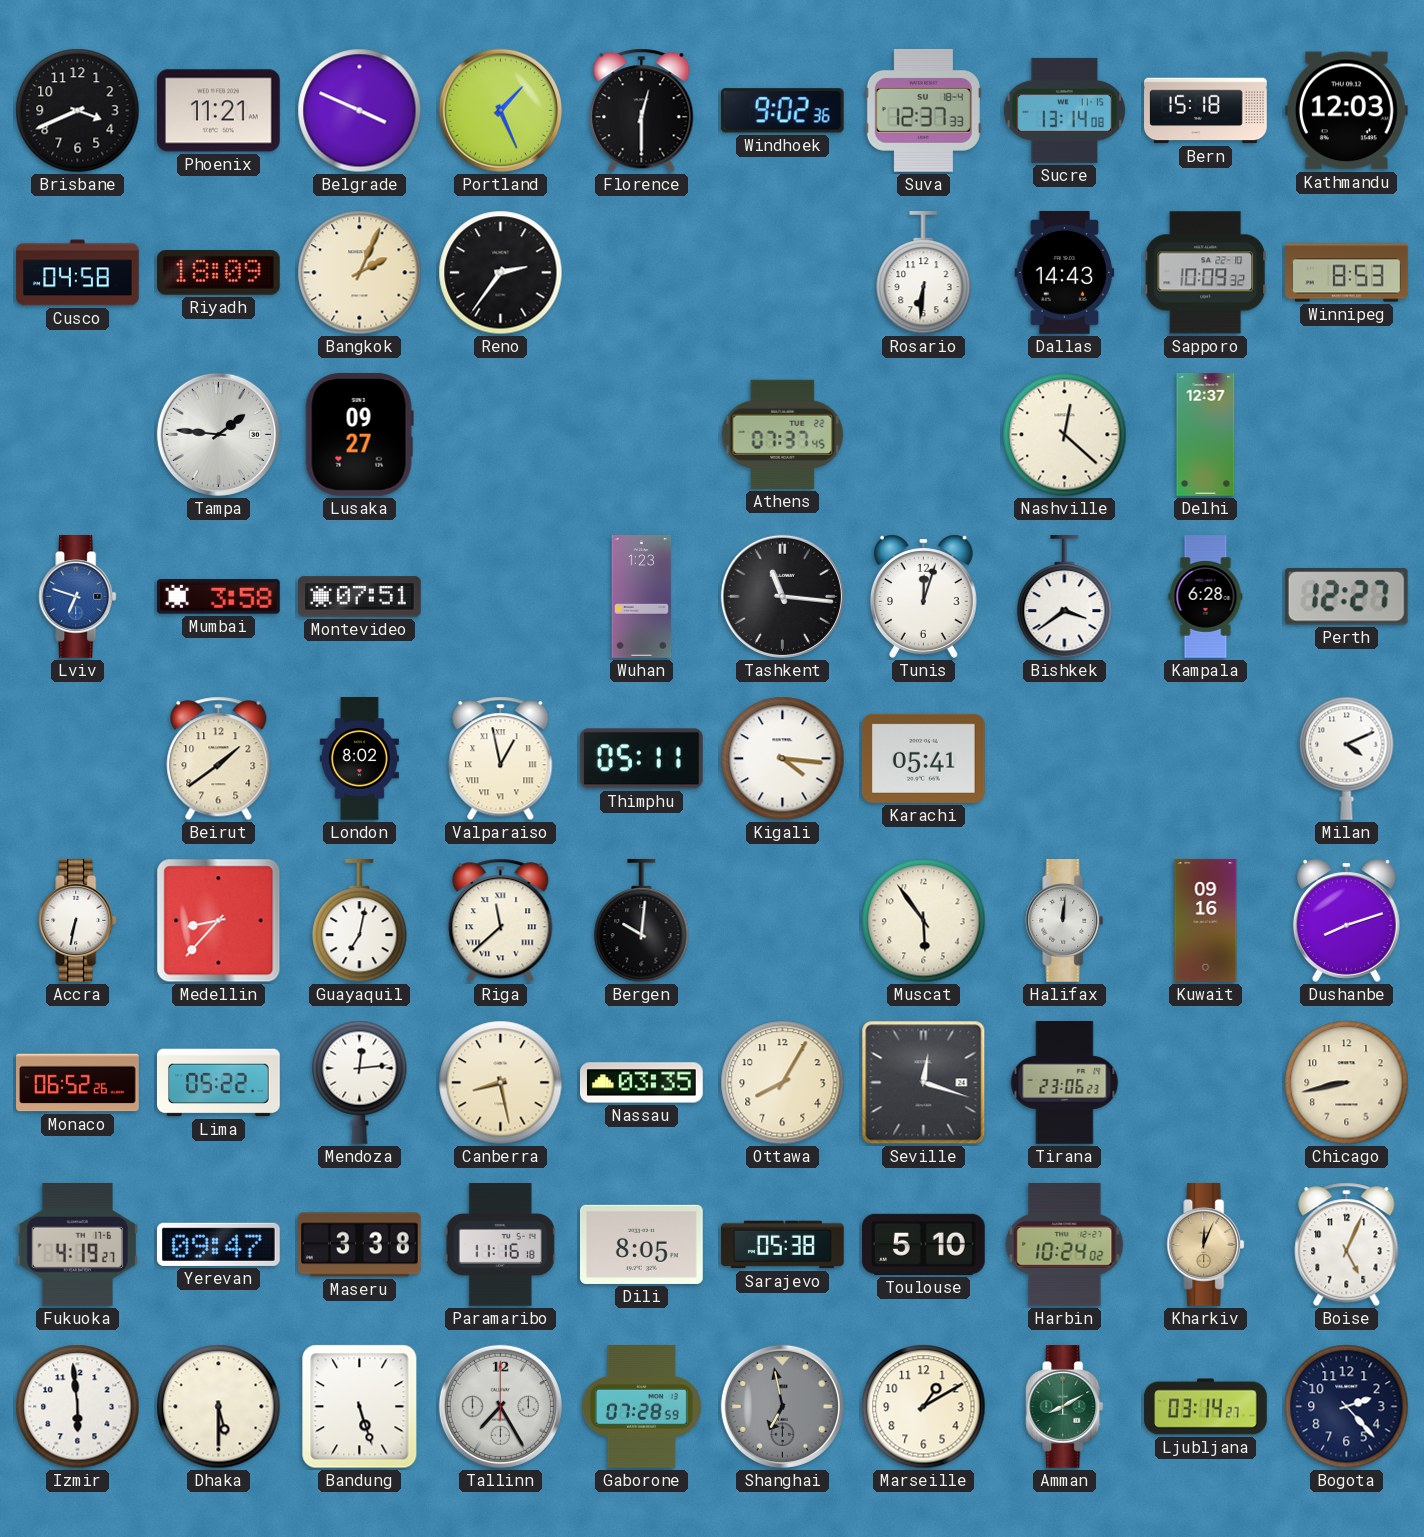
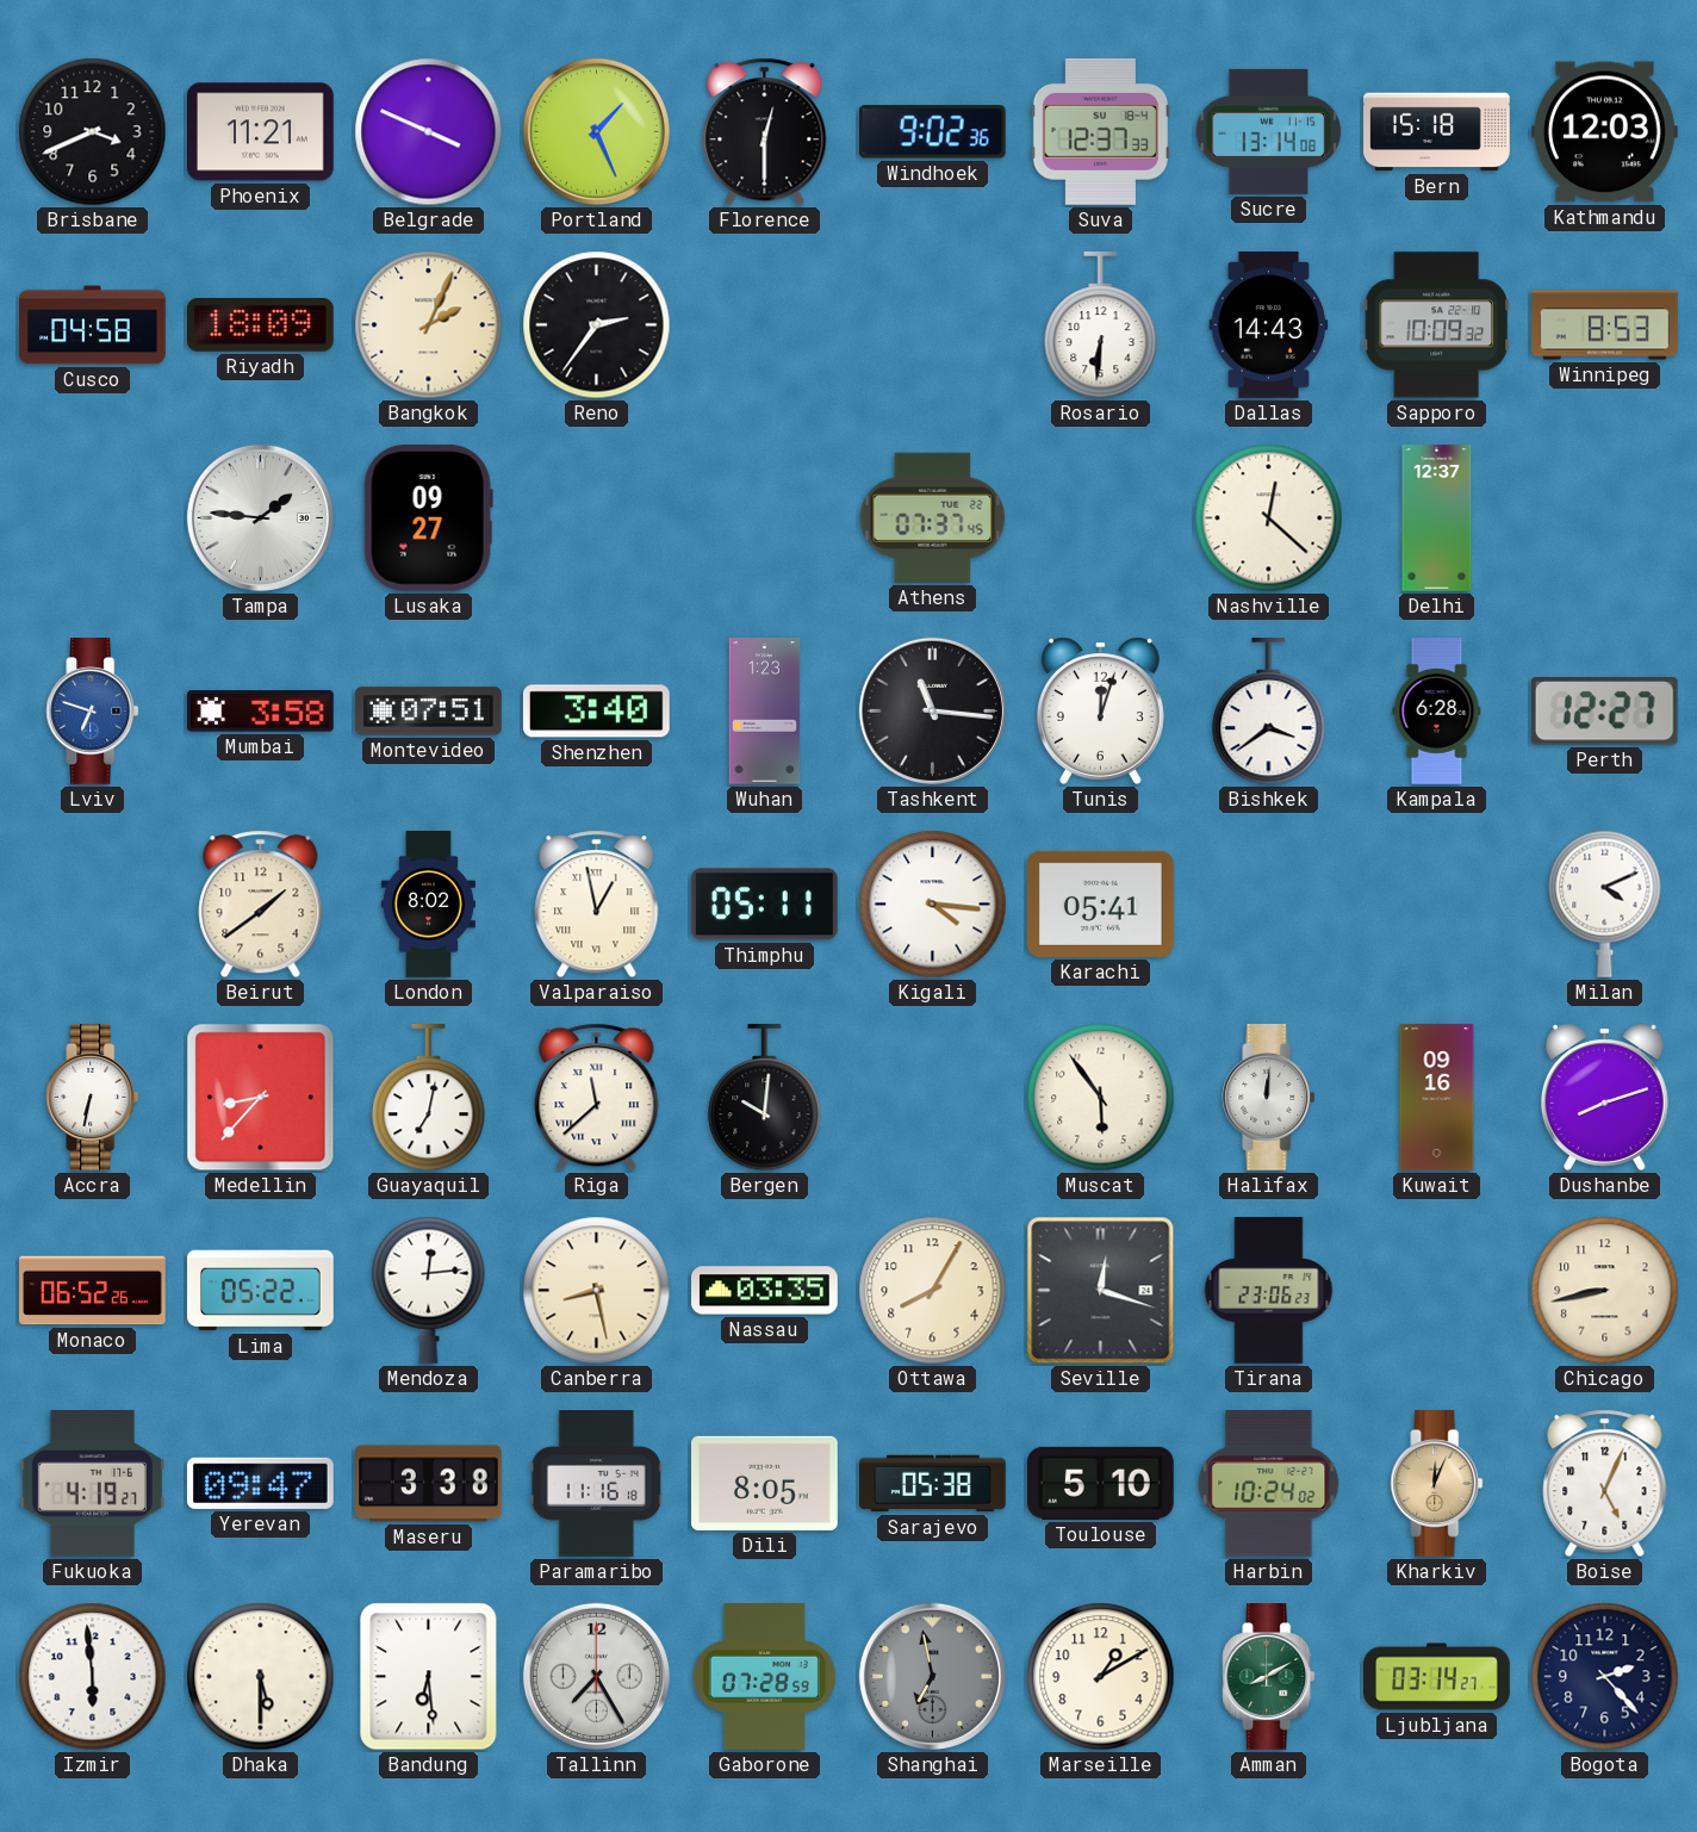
Shenzhen: none -> 3:40
Bandung: 5:27 -> 6:29
